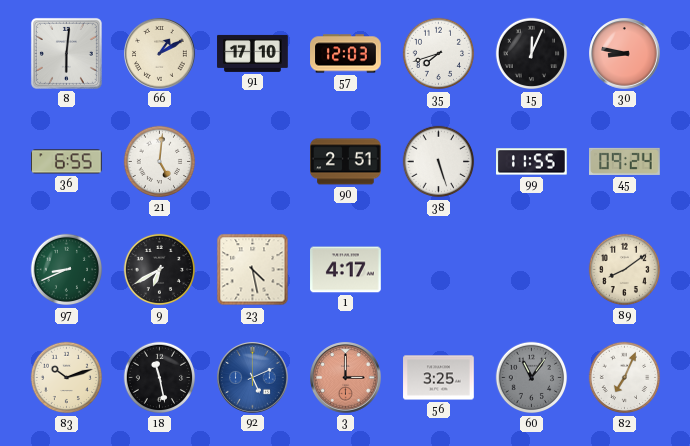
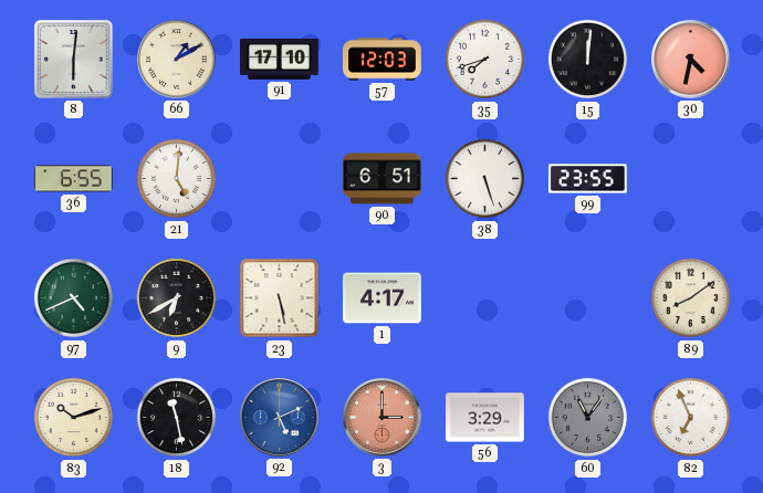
15: 12:04 -> 12:01
30: 8:47 -> 4:32
90: 2:51 -> 6:51
99: 11:55 -> 23:55
45: 09:24 -> none
97: 8:41 -> 4:41
23: 4:28 -> 5:28
56: 3:25 -> 3:29
82: 7:04 -> 6:56
